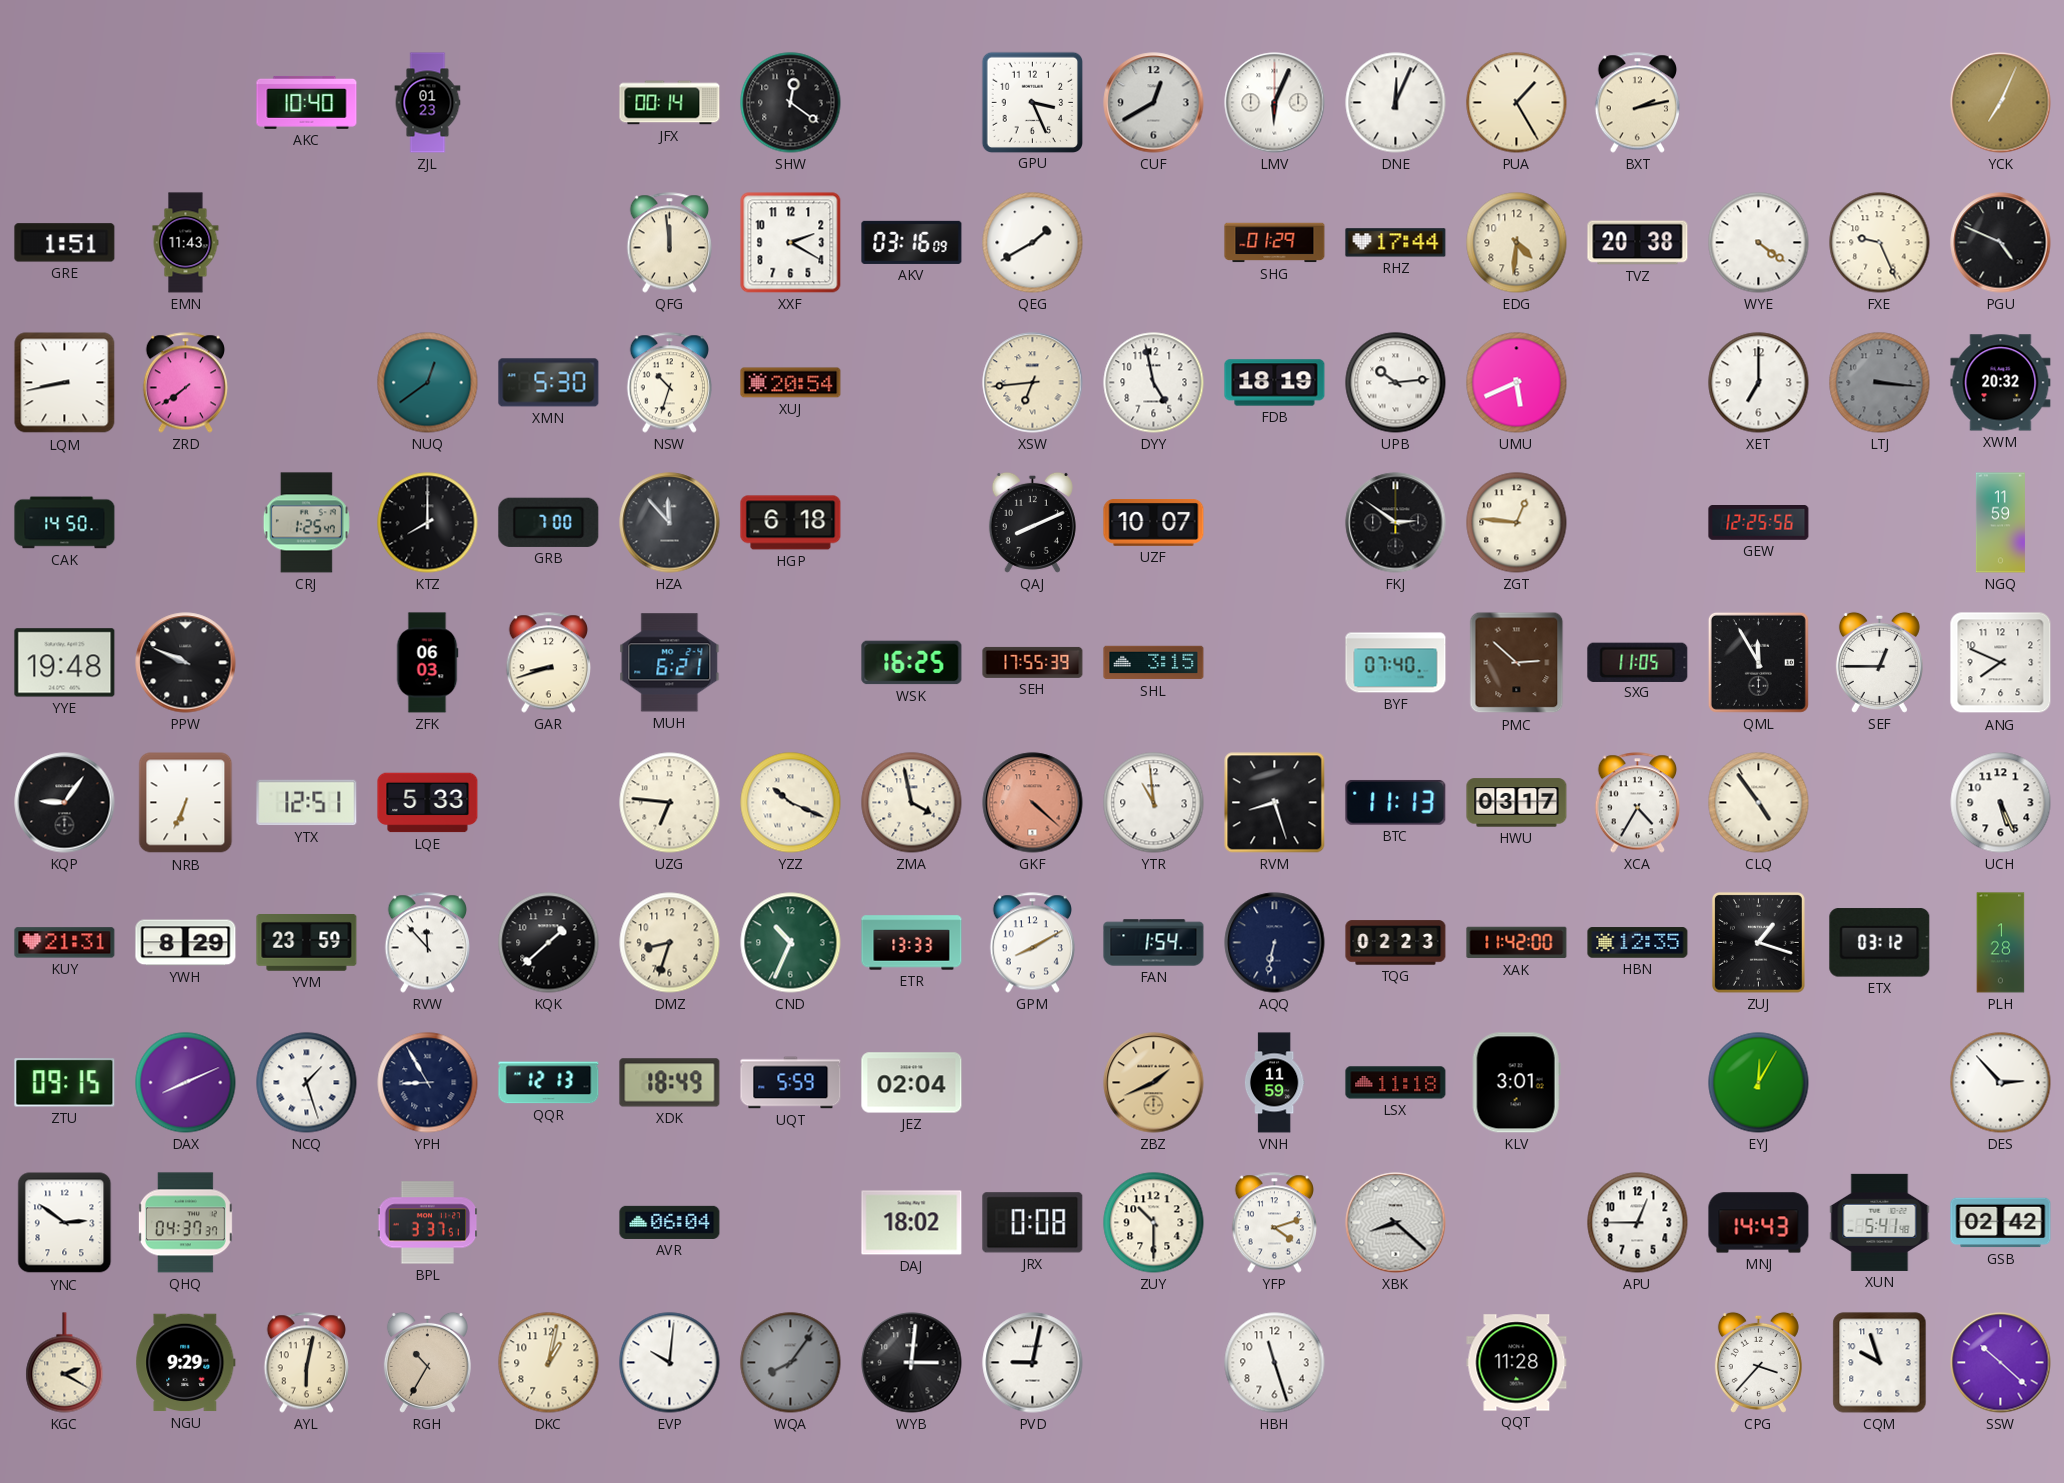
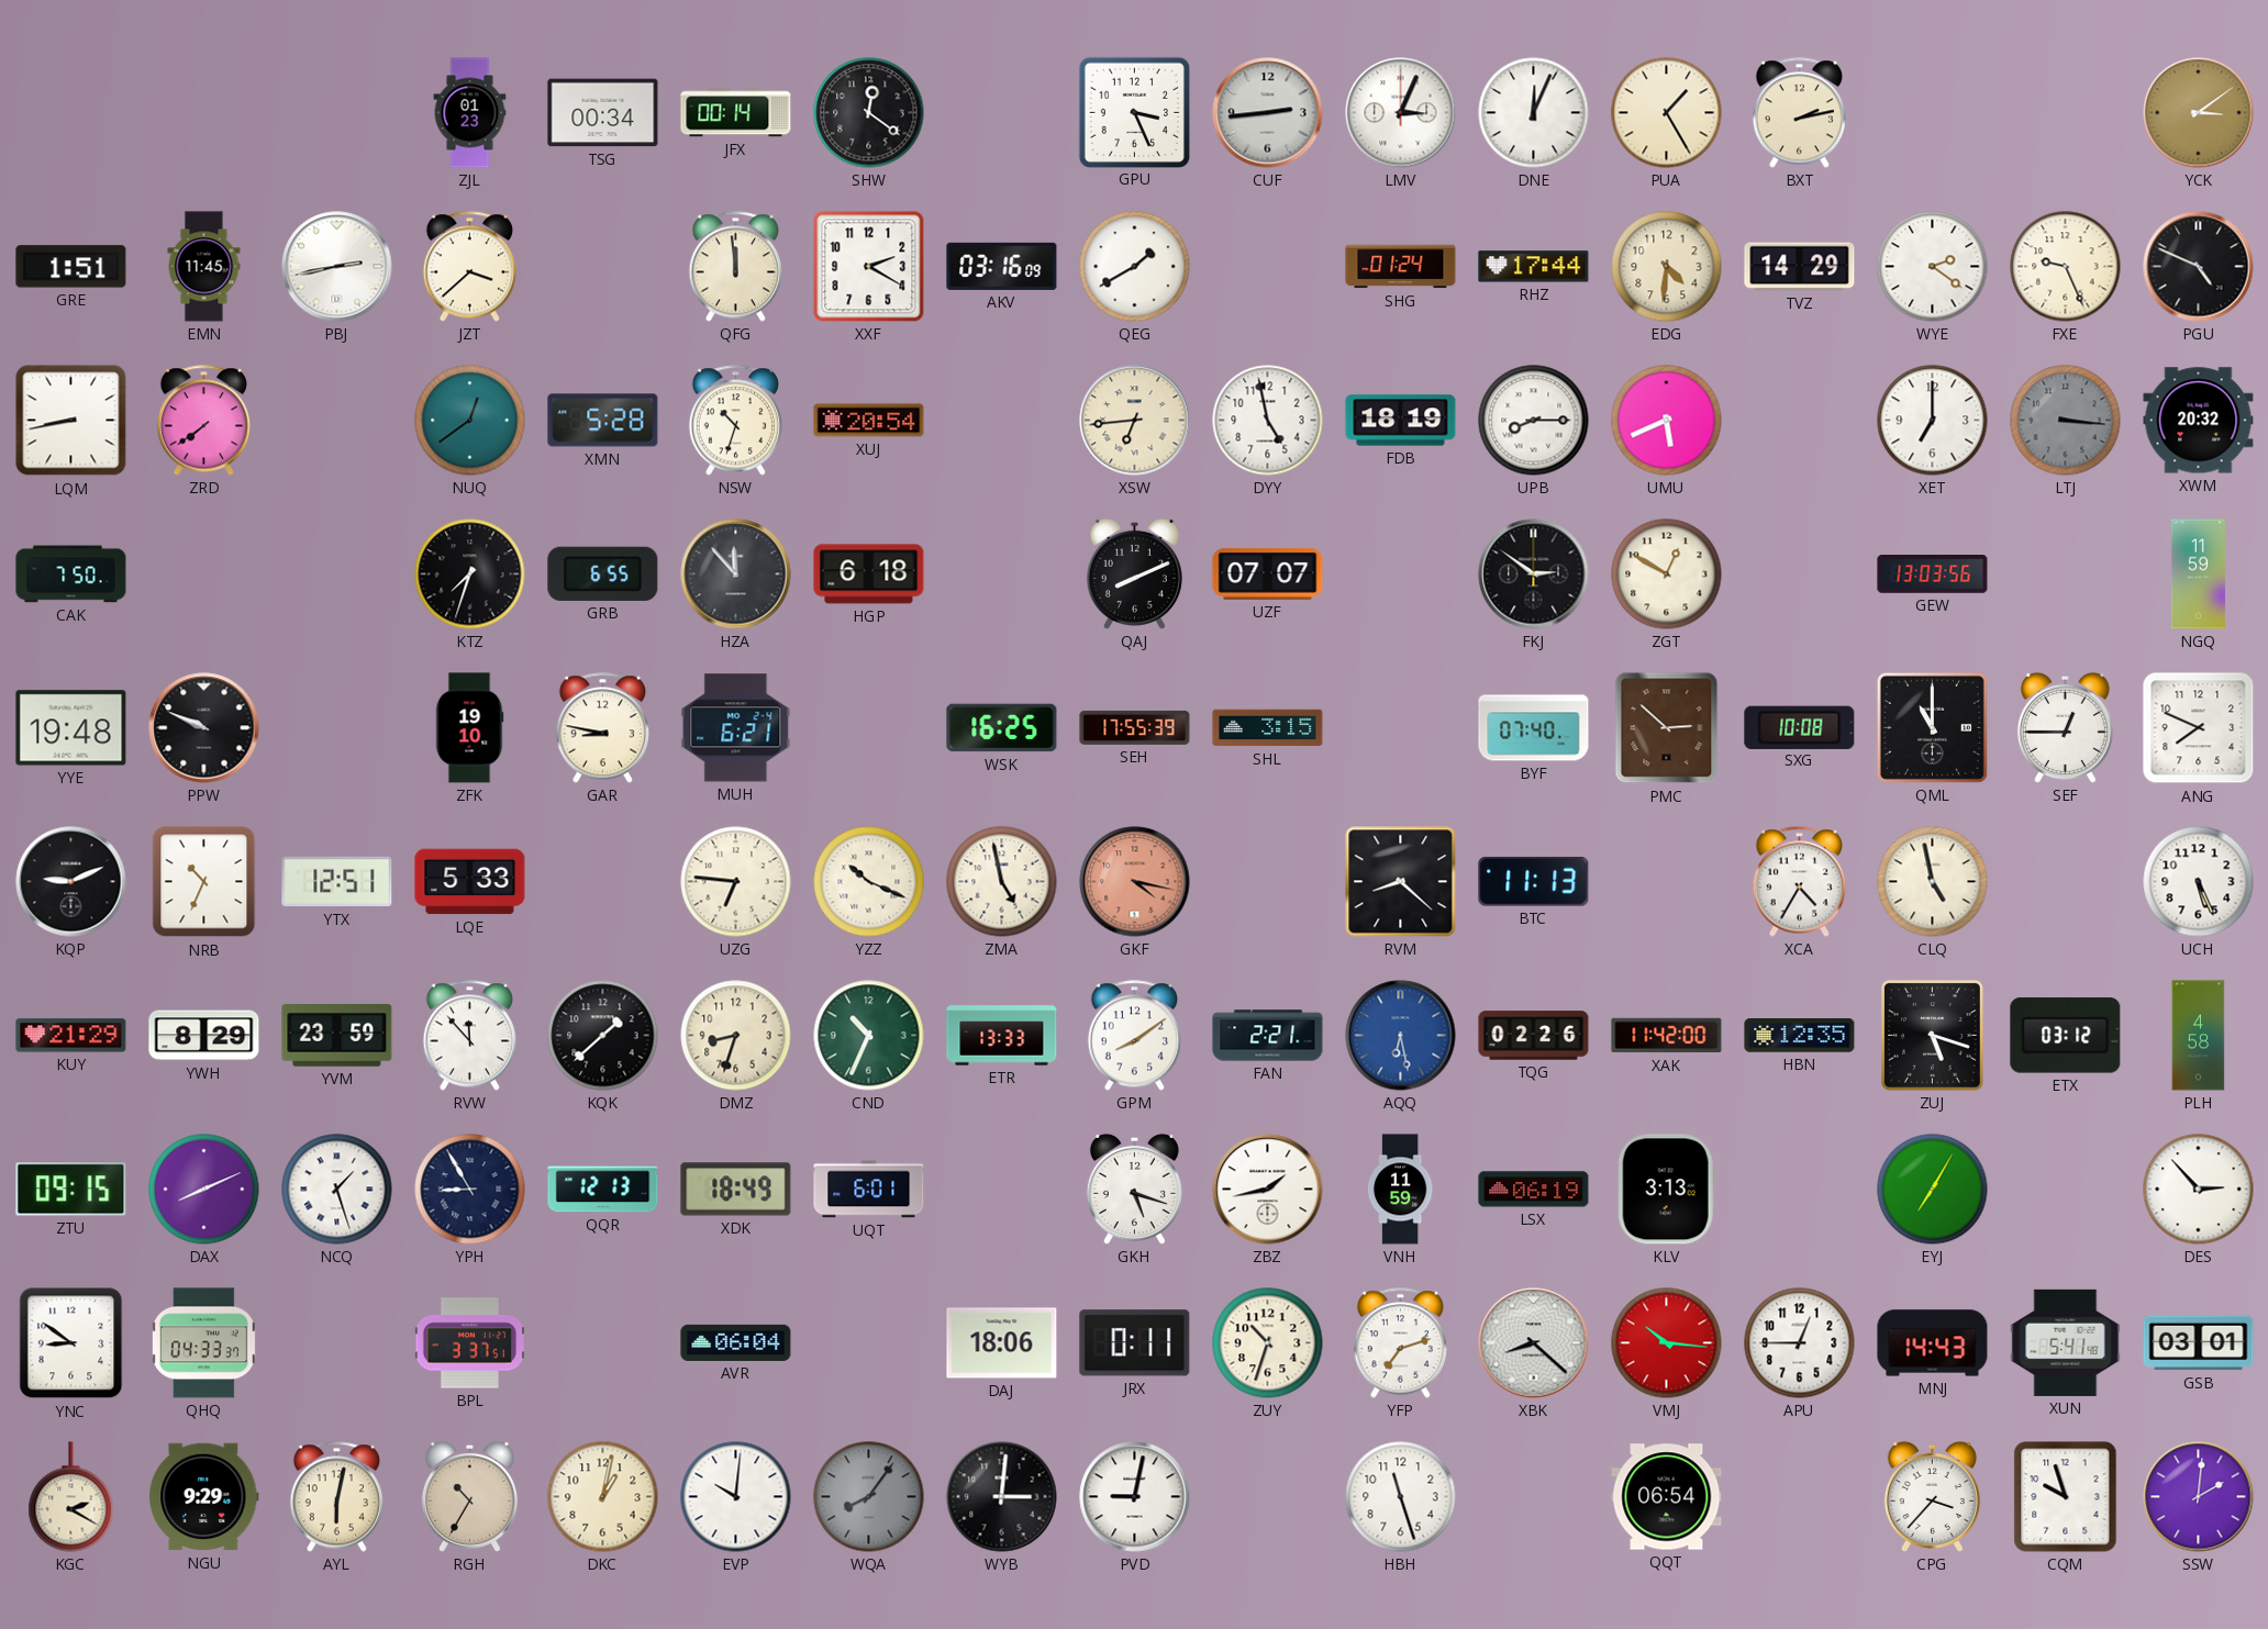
AKC: 10:40 -> none
TSG: none -> 00:34
CUF: 12:40 -> 2:44
LMV: 6:04 -> 3:04
YCK: 7:04 -> 3:09
EMN: 11:43 -> 11:45
PBJ: none -> 2:43
JZT: none -> 3:38
SHG: 01:29 -> 01:24
TVZ: 20:38 -> 14:29
WYE: 4:21 -> 2:21
XMN: 5:30 -> 5:28
UPB: 10:14 -> 8:15
CAK: 14:50 -> 7:50
CRJ: 1:25 -> none
KTZ: 8:00 -> 7:33
GRB: 7:00 -> 6:55
UZF: 10:07 -> 07:07
ZGT: 12:46 -> 12:50
GEW: 12:25 -> 13:03
ZFK: 06:03 -> 19:10
GAR: 8:42 -> 8:47
SXG: 11:05 -> 10:08
QML: 11:55 -> 11:00
KQP: 9:06 -> 9:11
NRB: 6:34 -> 10:34
ZMA: 3:58 -> 4:58
GKF: 4:22 -> 4:17
YTR: 10:59 -> none
RVM: 8:27 -> 8:22
HWU: 03:17 -> none
CLQ: 4:54 -> 4:58
KUY: 21:31 -> 21:29
GPM: 8:10 -> 8:09
FAN: 1:54 -> 2:21
AQQ: 6:32 -> 6:28
AQQ dial: navy -> blue
TQG: 02:23 -> 02:26
ZUJ: 1:18 -> 5:18
PLH: 1:28 -> 4:58
UQT: 5:59 -> 6:01
JEZ: 02:04 -> none
GKH: none -> 5:18
ZBZ: 1:41 -> 1:43
ZBZ dial: champagne -> white
LSX: 11:18 -> 06:19
KLV: 3:01 -> 3:13
EYJ: 12:05 -> 7:05
YNC: 2:51 -> 8:51
QHQ: 04:37 -> 04:33
DAJ: 18:02 -> 18:06
JRX: 0:08 -> 0:11
ZUY: 10:30 -> 10:33
YFP: 4:12 -> 7:12
VMJ: none -> 10:16
GSB: 02:42 -> 03:01
QQT: 11:28 -> 06:54
SSW: 10:22 -> 2:01
